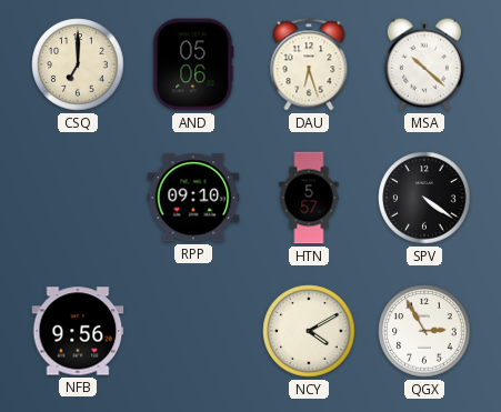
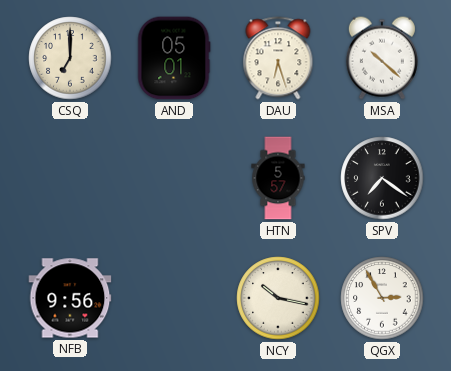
AND: 05:06 -> 05:01
RPP: 09:10 -> none
SPV: 4:21 -> 7:21
NCY: 4:10 -> 10:17
